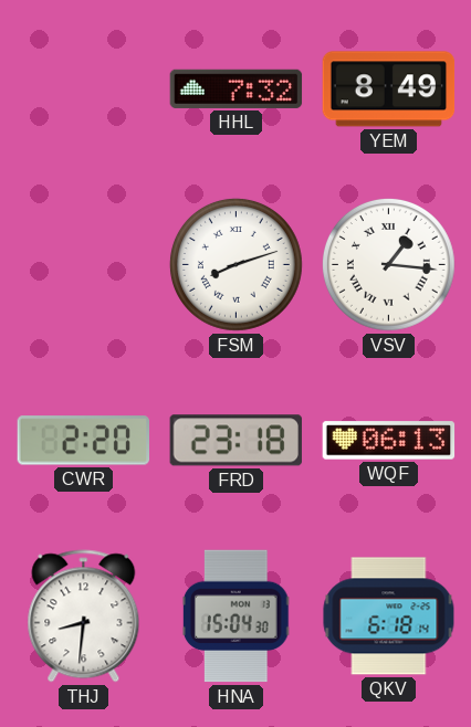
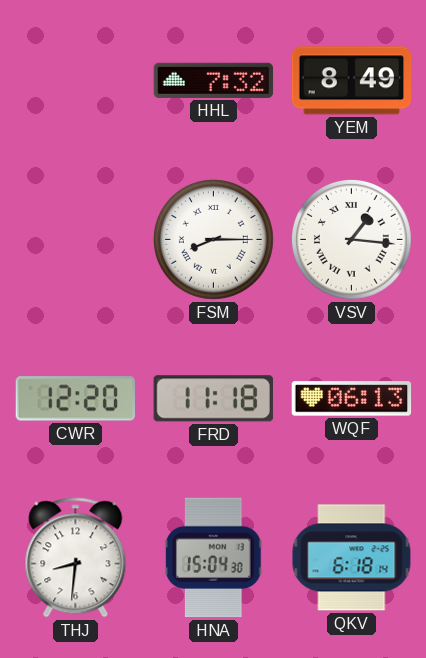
FSM: 8:12 -> 8:15
CWR: 2:20 -> 12:20
FRD: 23:18 -> 11:18
